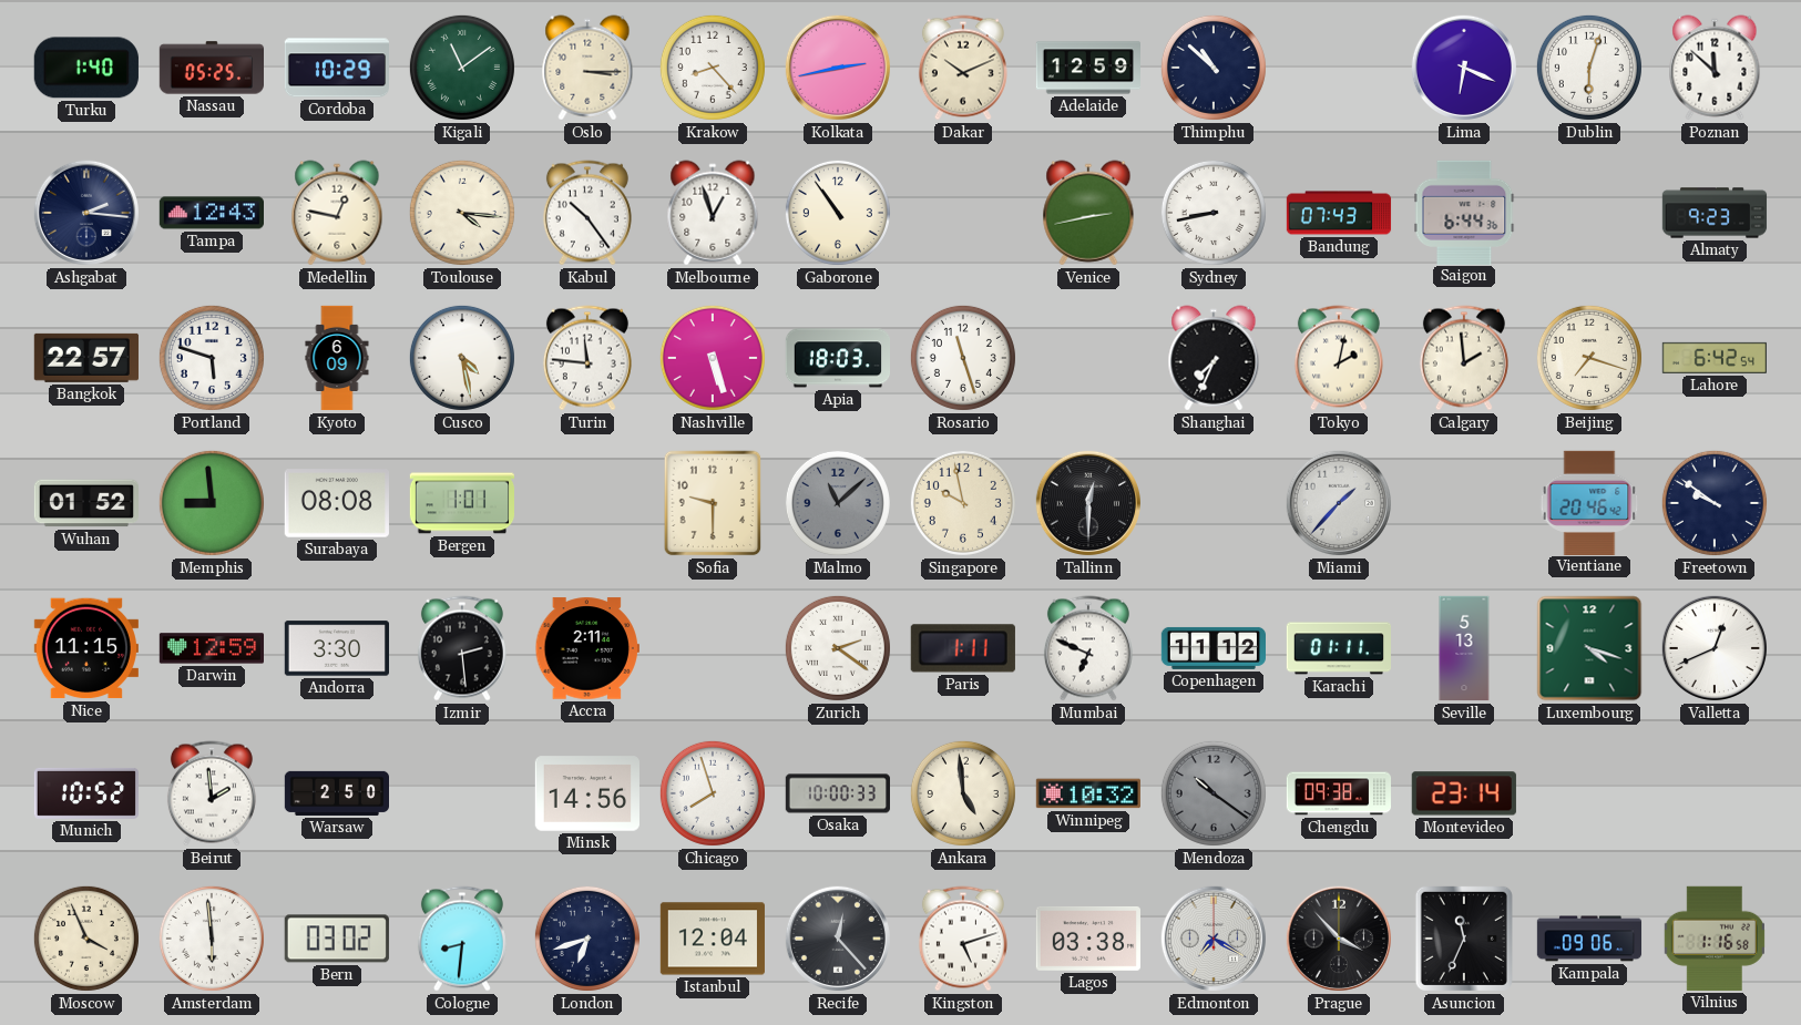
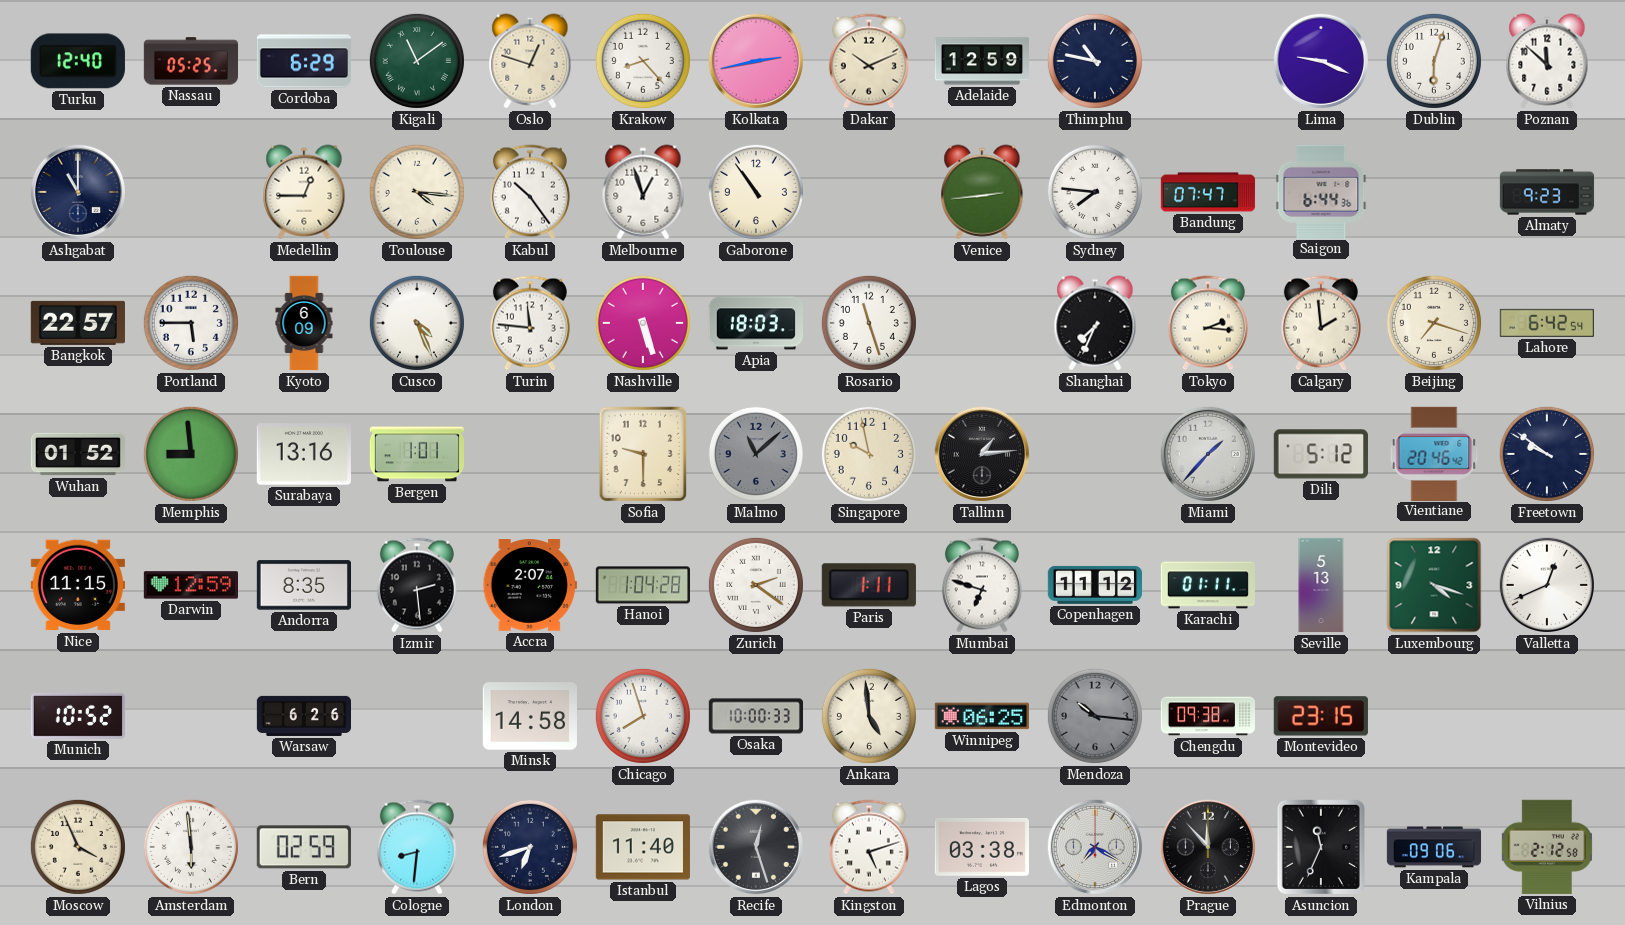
Turku: 1:40 -> 12:40
Cordoba: 10:29 -> 6:29
Oslo: 3:15 -> 12:48
Thimphu: 10:52 -> 10:47
Lima: 6:19 -> 9:19
Ashgabat: 2:16 -> 11:00
Tampa: 12:43 -> none
Medellin: 12:47 -> 12:45
Venice: 2:43 -> 2:44
Sydney: 8:43 -> 7:46
Bandung: 07:43 -> 07:47
Portland: 5:48 -> 5:45
Cusco: 4:28 -> 4:26
Tokyo: 2:02 -> 2:16
Surabaya: 08:08 -> 13:16
Tallinn: 12:30 -> 1:14
Dili: none -> 5:12
Andorra: 3:30 -> 8:35
Accra: 2:11 -> 2:07
Hanoi: none -> 1:04
Mumbai: 6:49 -> 6:48
Beirut: 1:59 -> none
Warsaw: 2:50 -> 6:26
Minsk: 14:56 -> 14:58
Winnipeg: 10:32 -> 06:25
Mendoza: 10:21 -> 10:16
Montevideo: 23:14 -> 23:15
Bern: 03:02 -> 02:59
Istanbul: 12:04 -> 11:40
Recife: 12:23 -> 12:27
Prague: 3:53 -> 11:53
Vilnius: 1:16 -> 2:12
